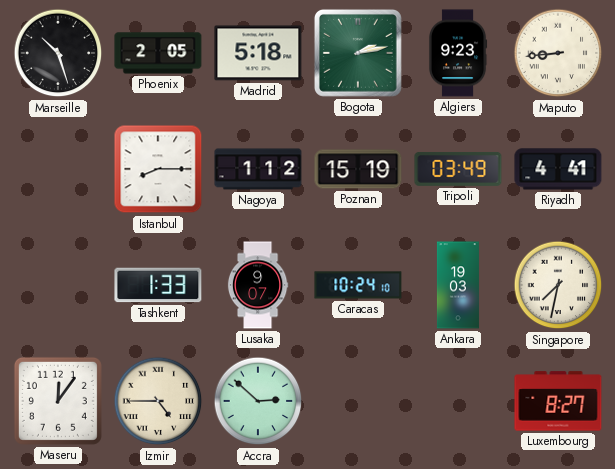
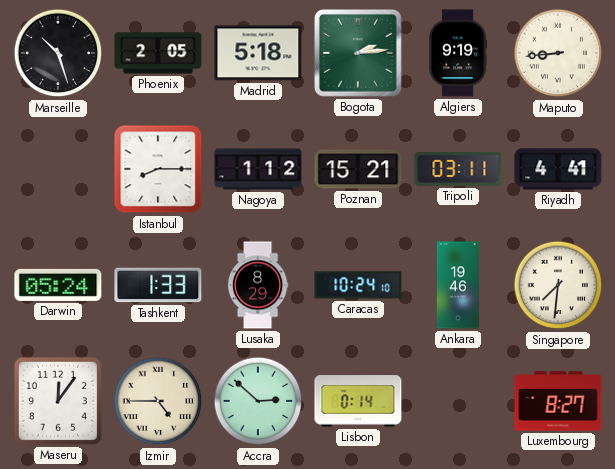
Bogota: 2:13 -> 2:14
Algiers: 9:23 -> 9:19
Poznan: 15:19 -> 15:21
Tripoli: 03:49 -> 03:11
Darwin: none -> 05:24
Lusaka: 9:07 -> 8:29
Ankara: 19:03 -> 19:46
Singapore: 7:32 -> 7:31
Lisbon: none -> 0:14
